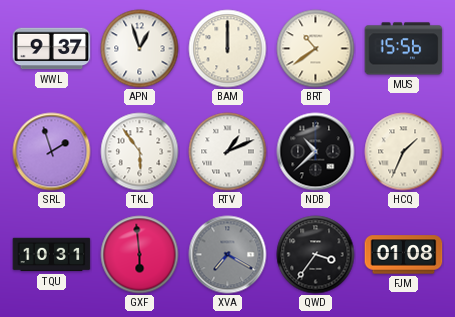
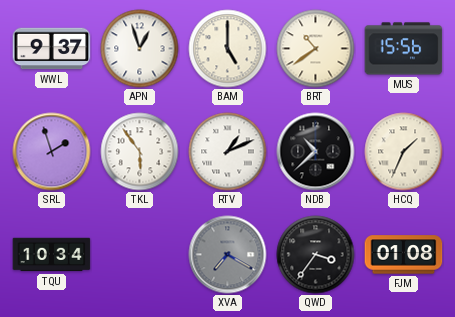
BAM: 12:00 -> 5:00
TQU: 10:31 -> 10:34
GXF: 5:59 -> none
